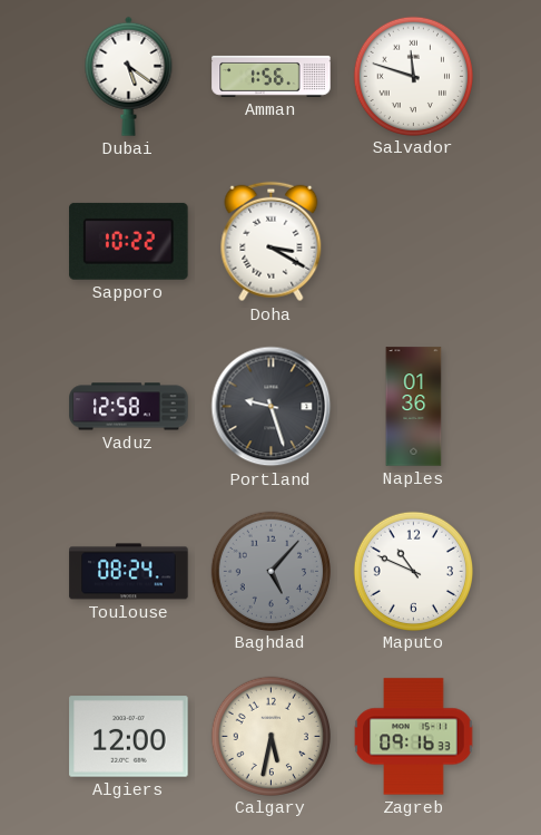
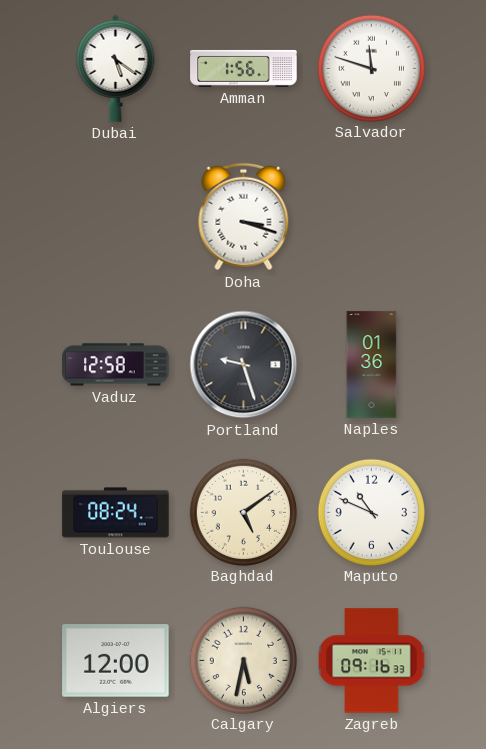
Sapporo: 10:22 -> none
Doha: 3:20 -> 3:18
Baghdad: 5:07 -> 5:09
Baghdad dial: grey -> cream
